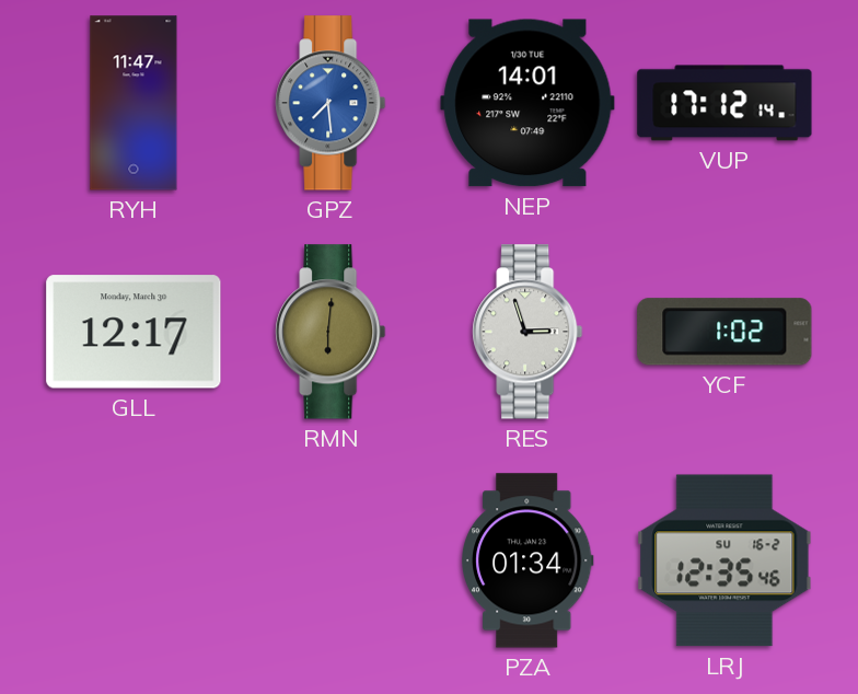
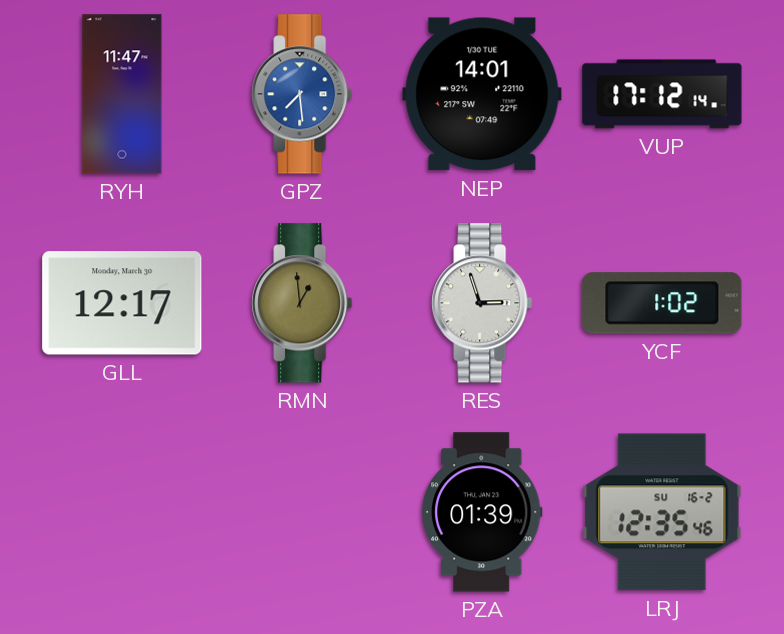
RMN: 6:01 -> 12:59
PZA: 01:34 -> 01:39
